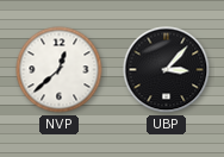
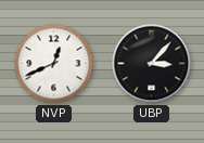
NVP: 12:38 -> 12:41
